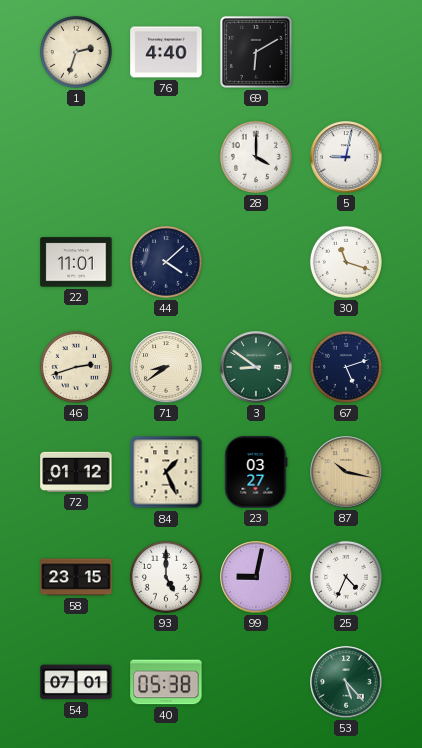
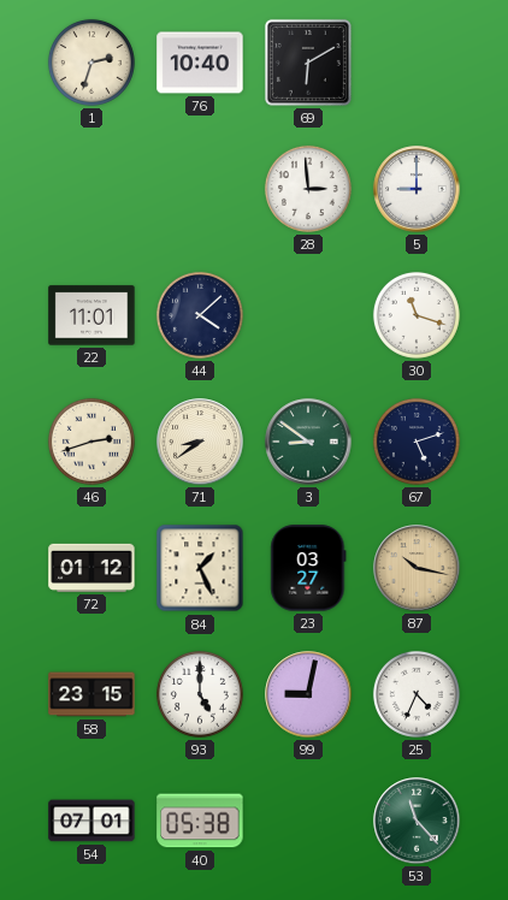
76: 4:40 -> 10:40
28: 4:00 -> 2:59
5: 9:02 -> 9:00
53: 5:23 -> 11:23
